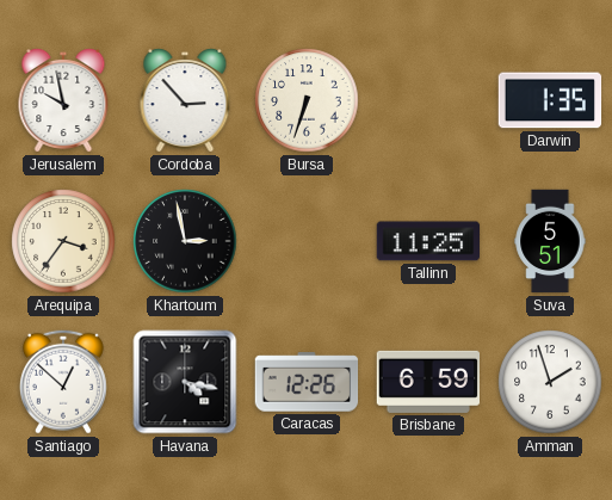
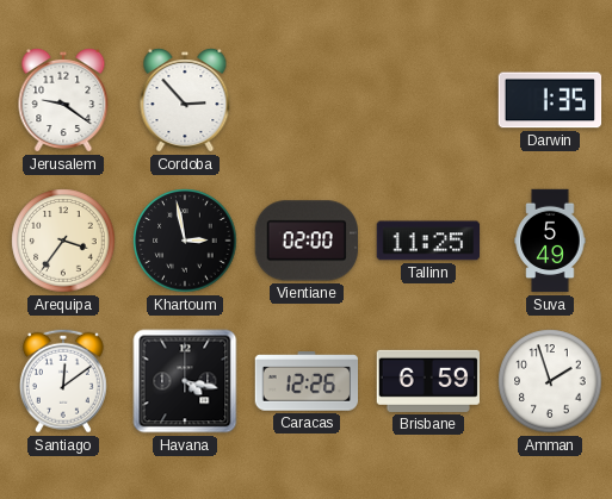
Jerusalem: 9:58 -> 9:21
Bursa: 6:33 -> none
Vientiane: none -> 02:00
Suva: 5:51 -> 5:49
Santiago: 12:52 -> 12:09
